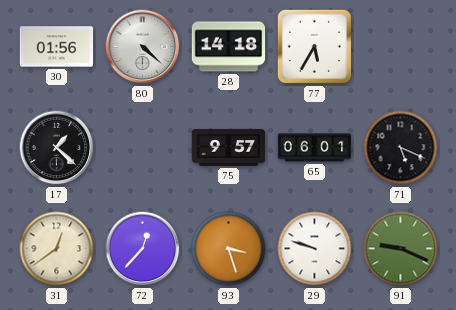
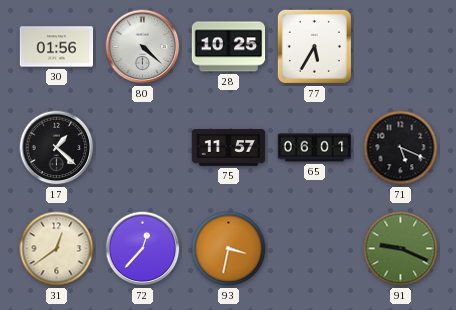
28: 14:18 -> 10:25
75: 9:57 -> 11:57
93: 3:27 -> 3:32
29: 9:48 -> none
